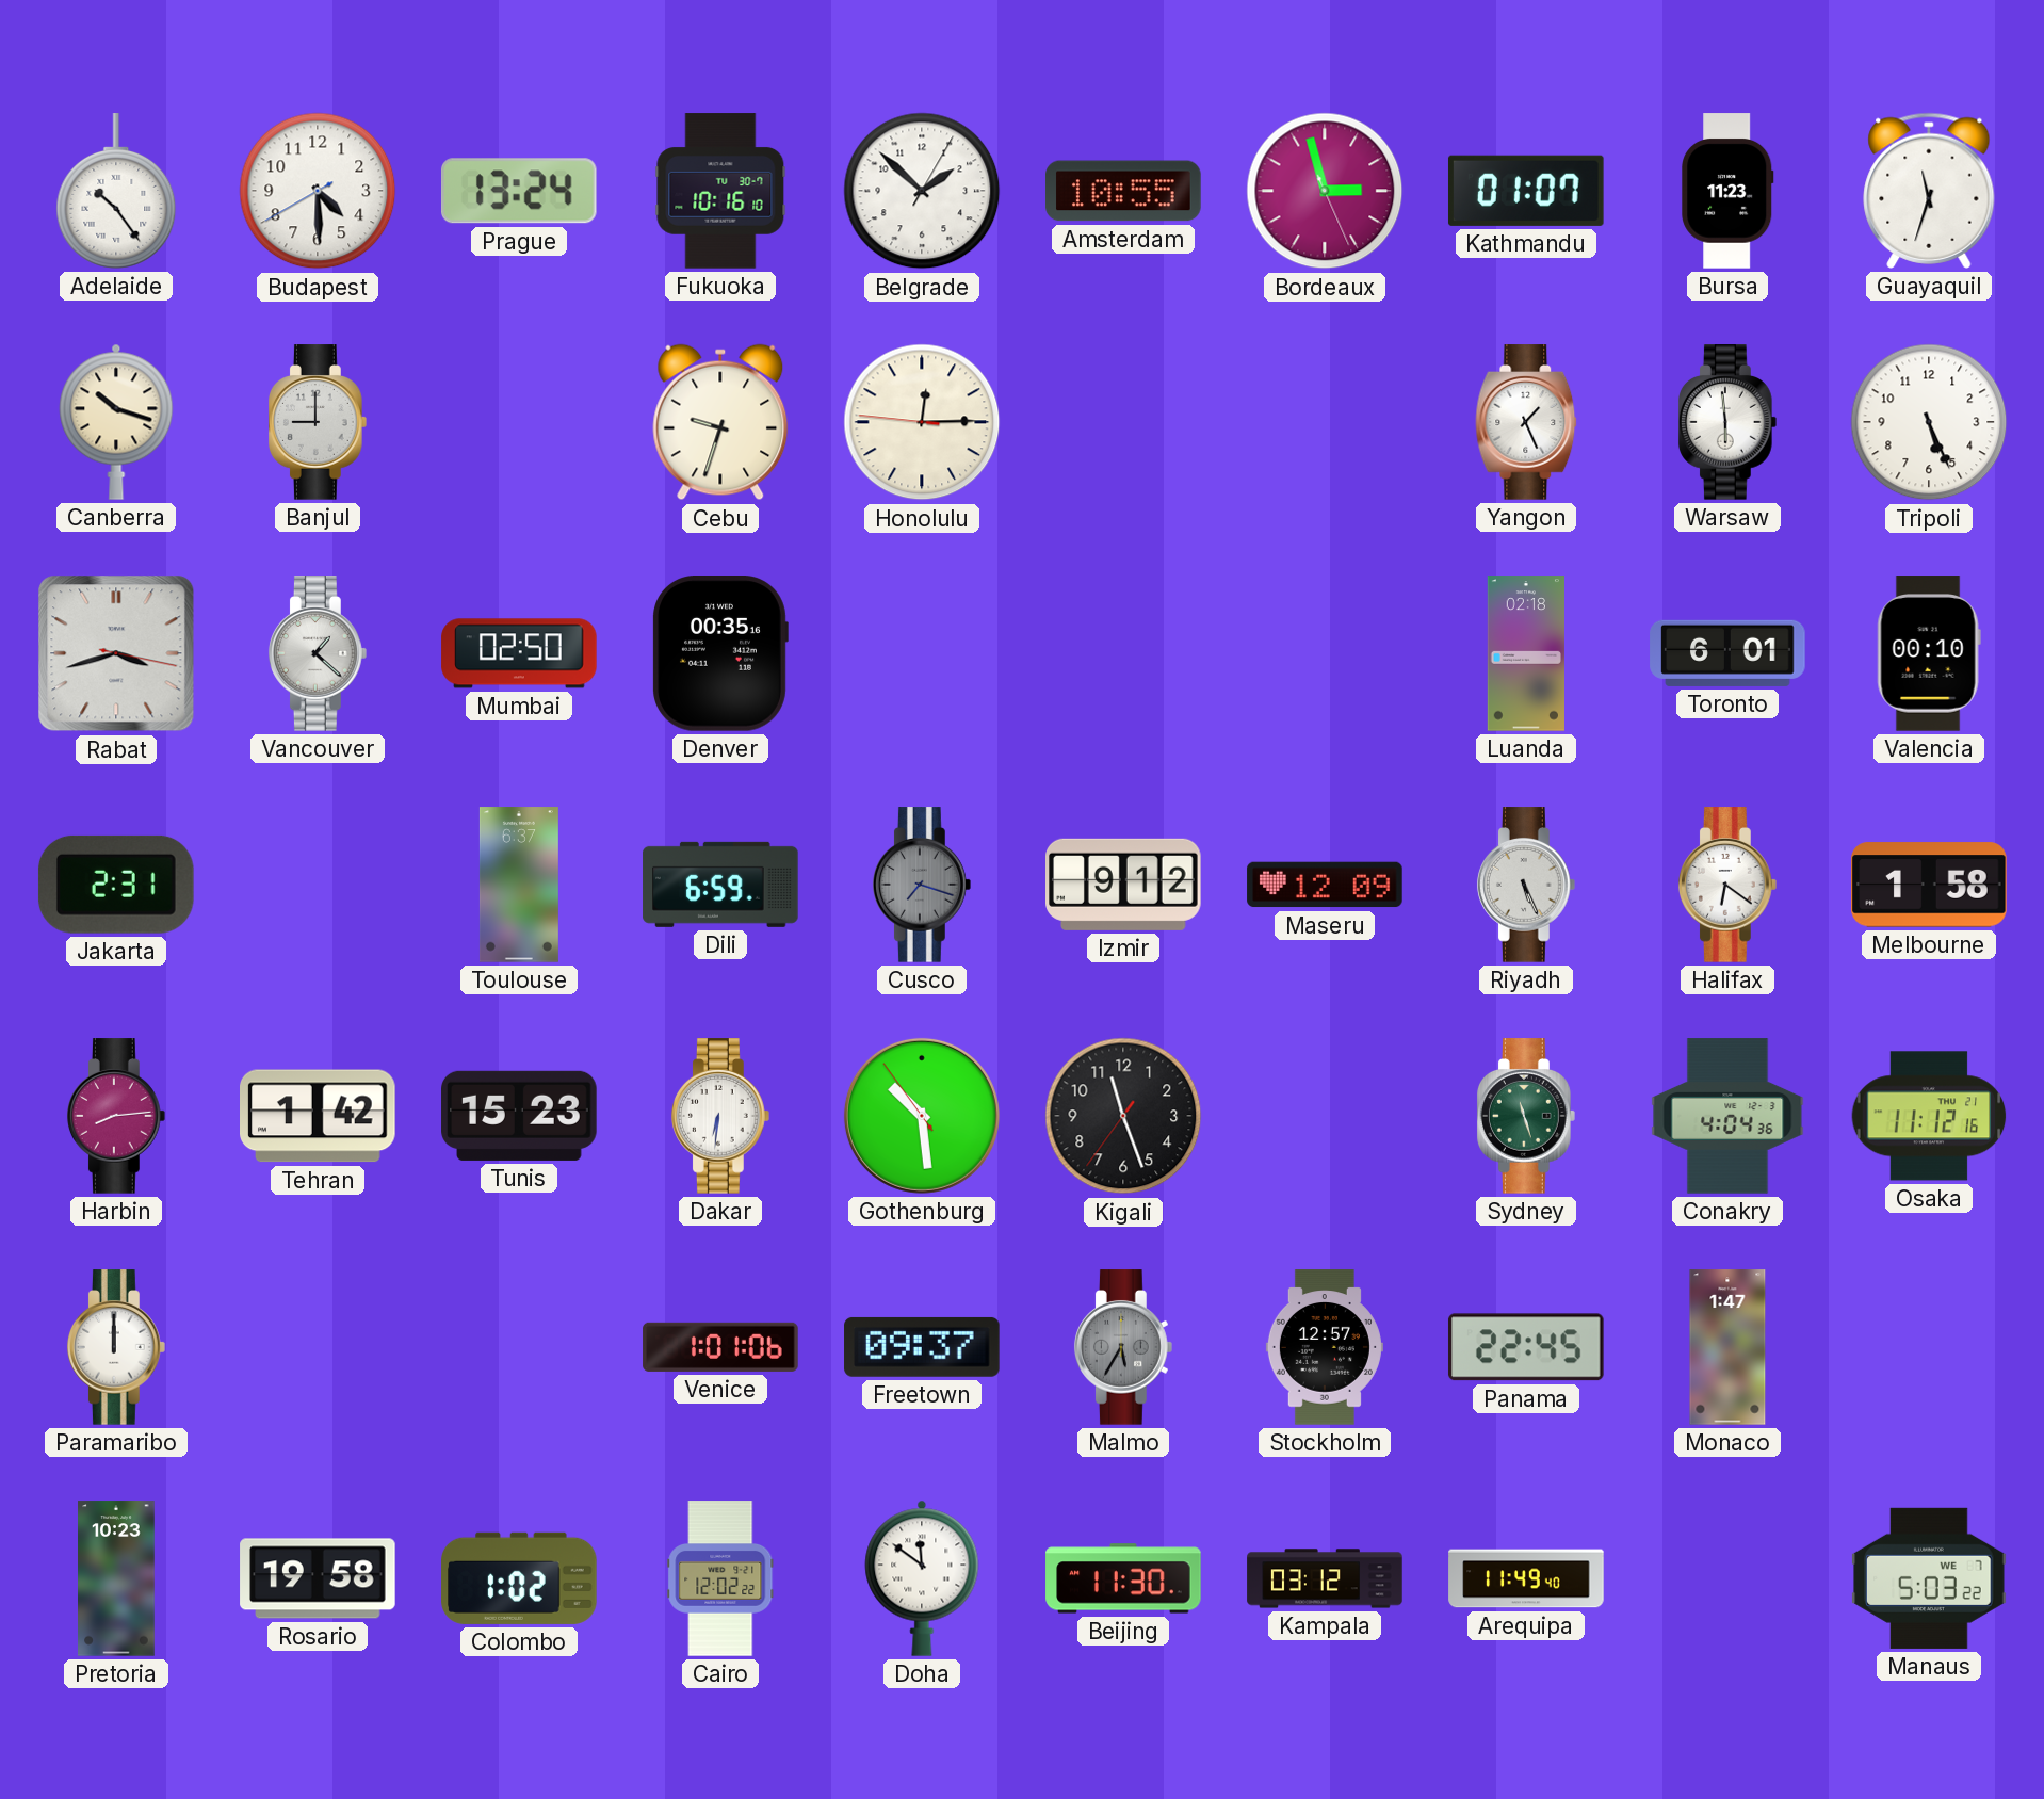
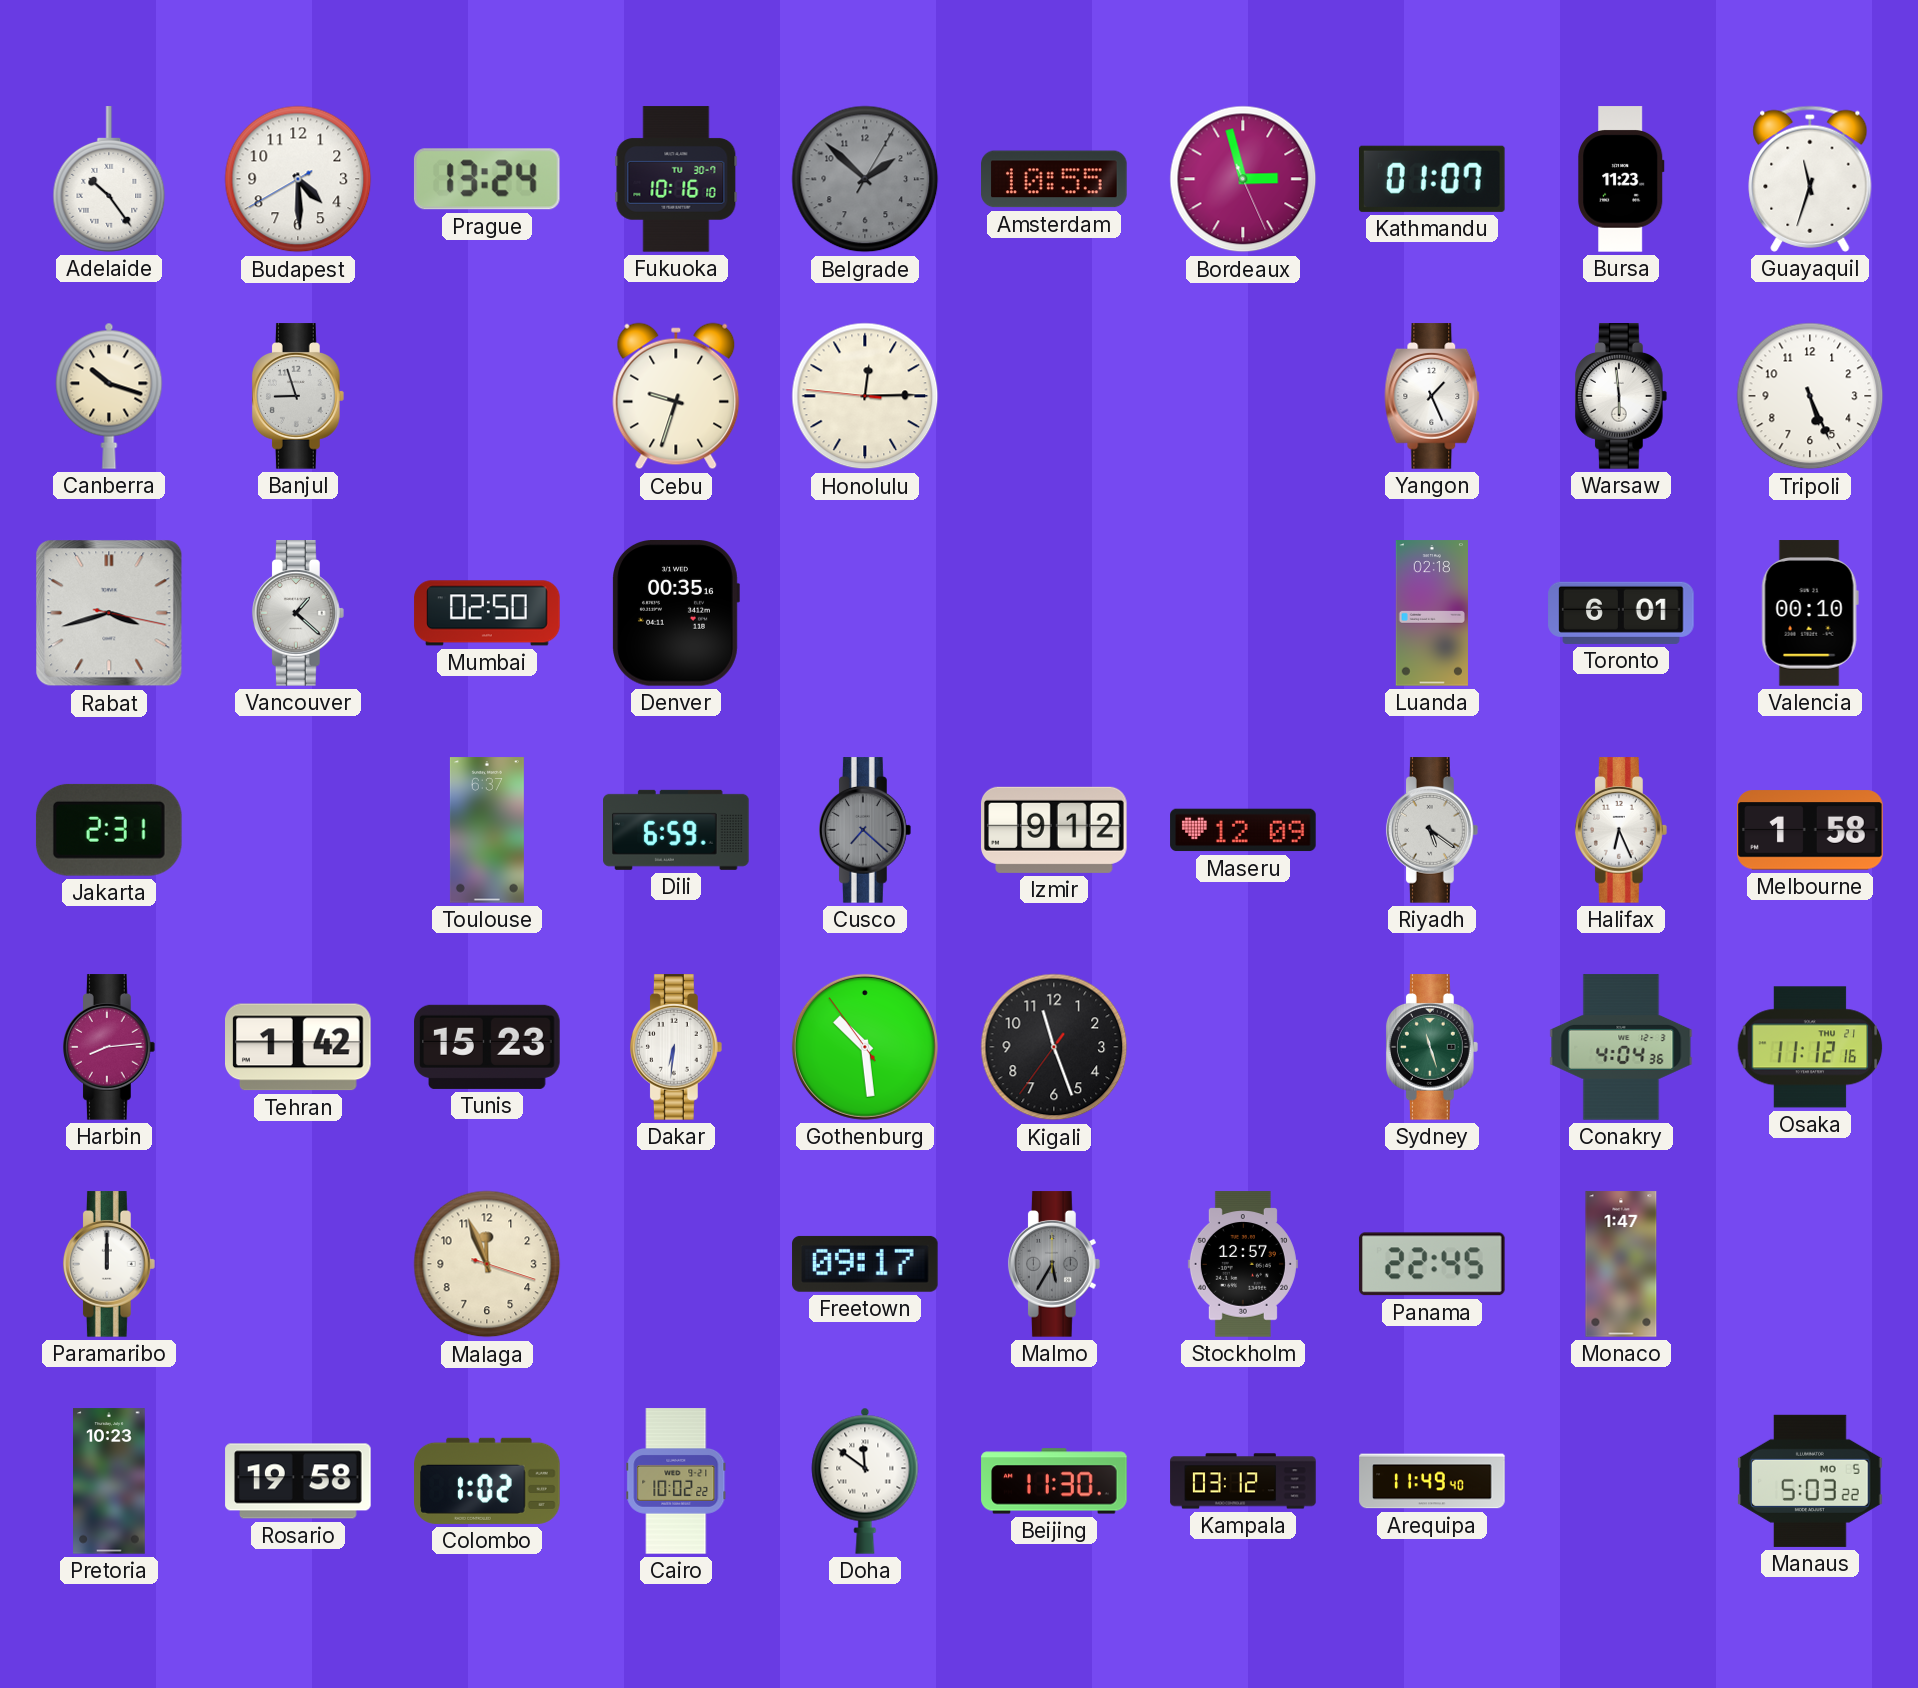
Belgrade dial: white -> grey
Banjul: 9:00 -> 8:57
Cusco: 7:18 -> 7:22
Riyadh: 5:26 -> 5:21
Halifax: 6:21 -> 6:26
Malaga: none -> 11:56
Venice: 1:01 -> none
Freetown: 09:37 -> 09:17
Cairo: 12:02 -> 10:02
Manaus date: WE 7 -> MO 5
